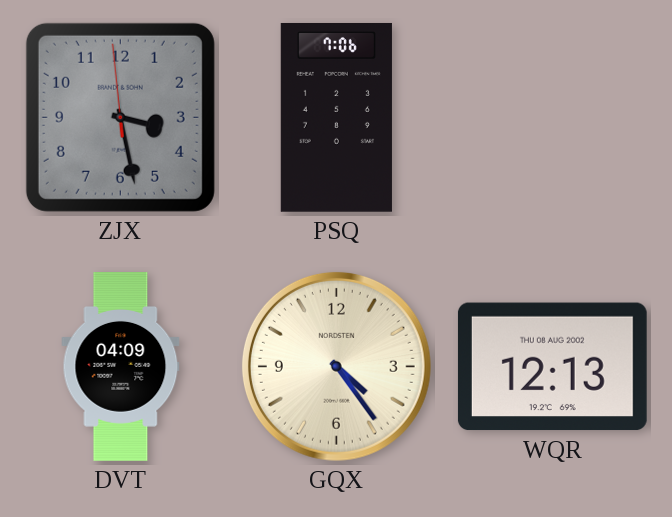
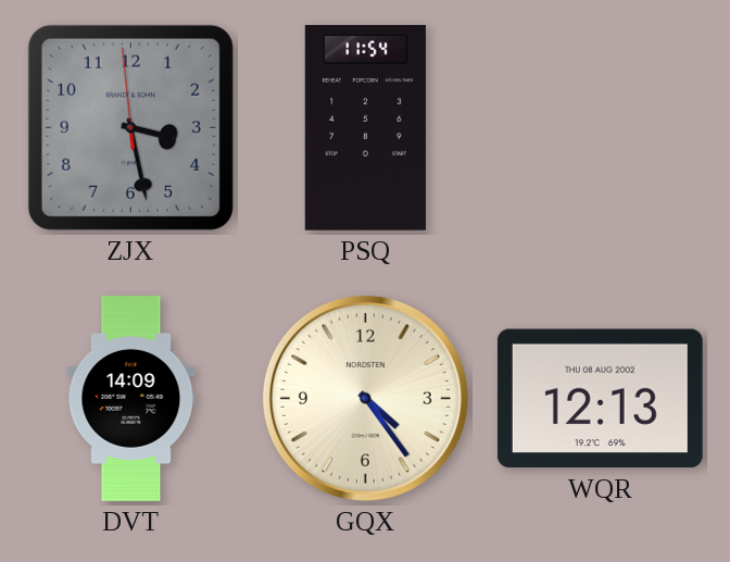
PSQ: 7:06 -> 11:54
DVT: 04:09 -> 14:09
